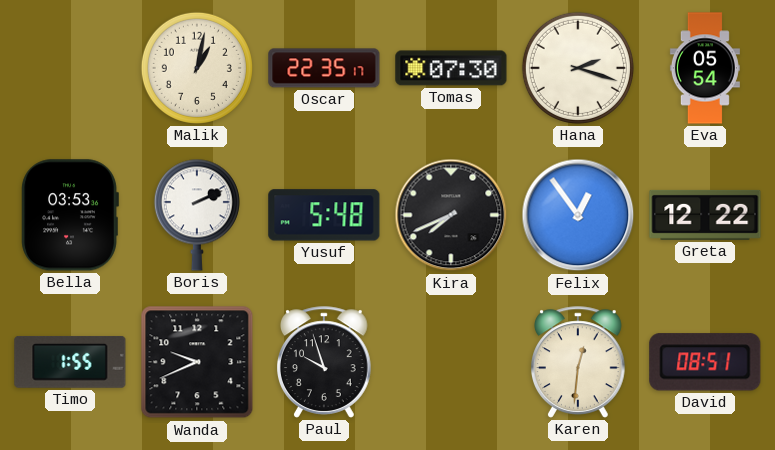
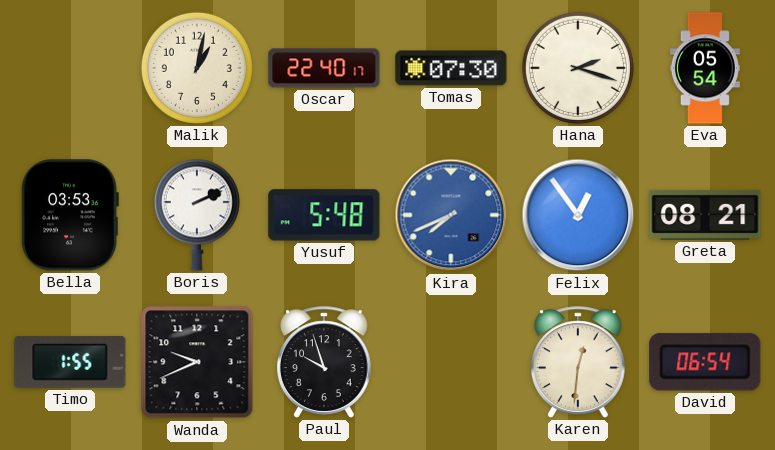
Oscar: 22:35 -> 22:40
Kira dial: black -> blue
Greta: 12:22 -> 08:21
David: 08:51 -> 06:54
